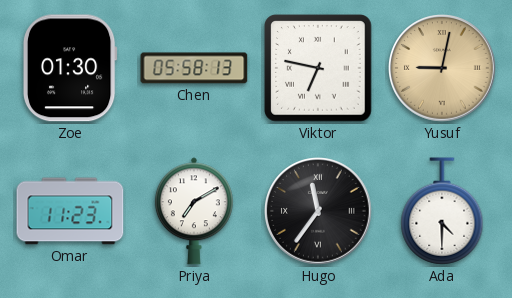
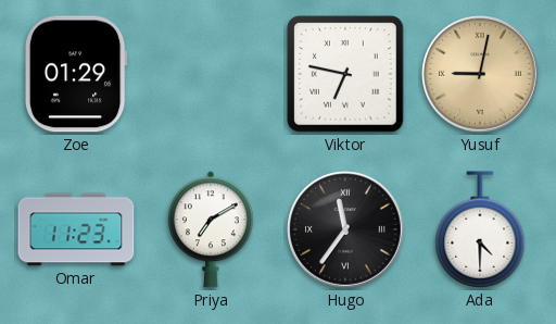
Zoe: 01:30 -> 01:29
Chen: 05:58 -> none
